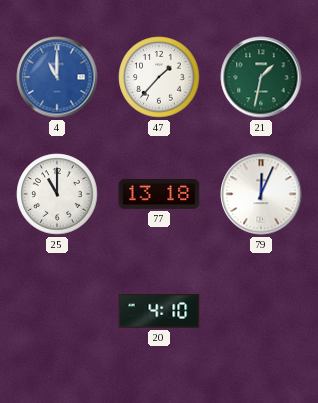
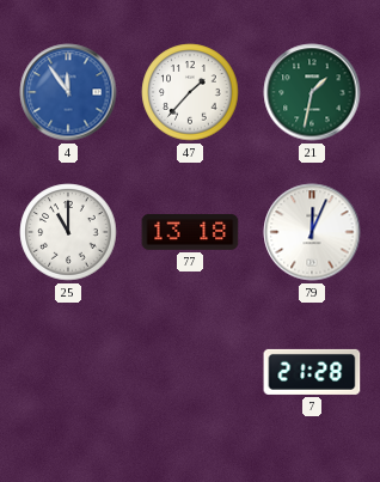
4: 11:00 -> 11:54
20: 4:10 -> none
7: none -> 21:28
